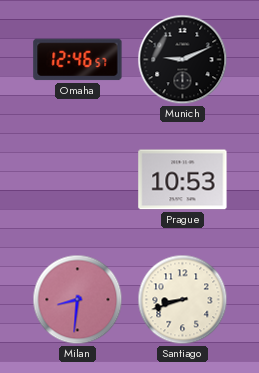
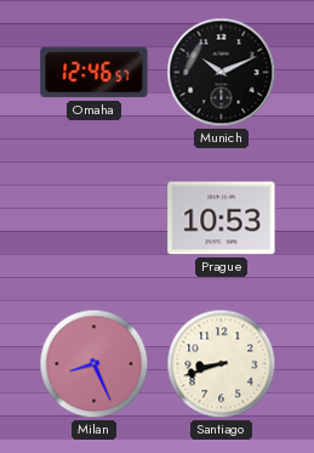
Munich: 9:11 -> 10:11
Milan: 8:31 -> 8:26
